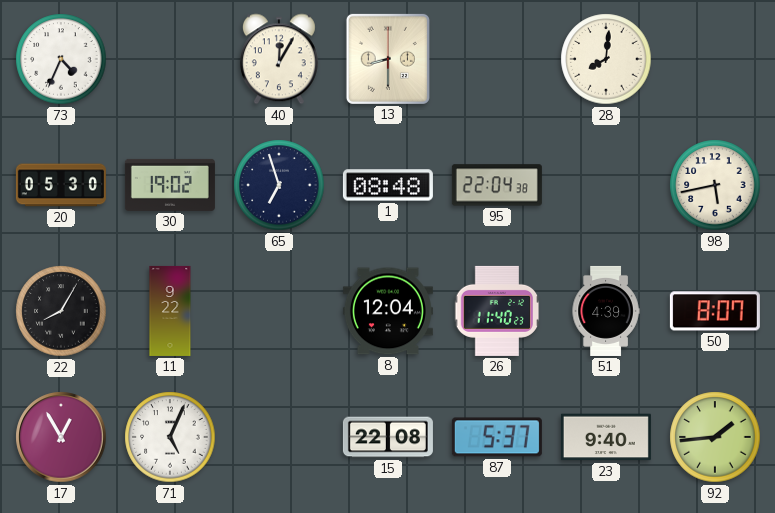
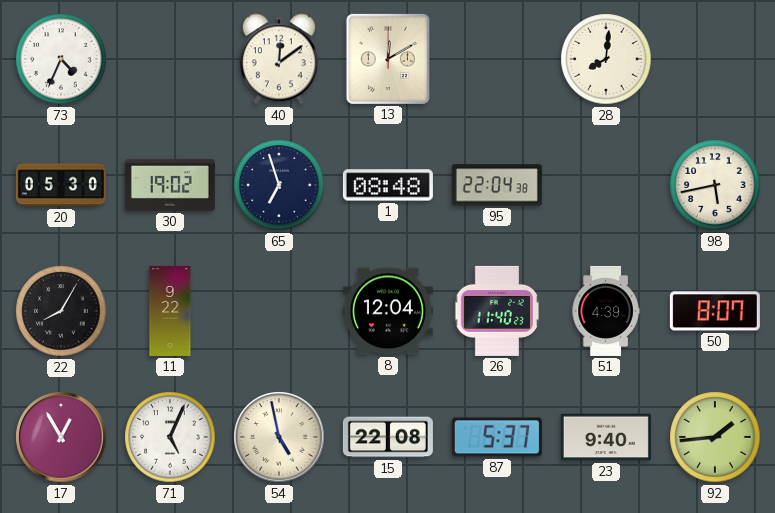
40: 12:05 -> 12:09
13: 8:30 -> 12:10
54: none -> 4:58
